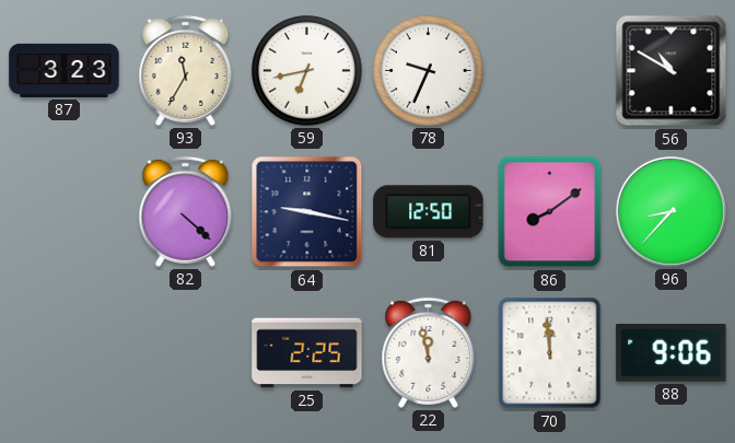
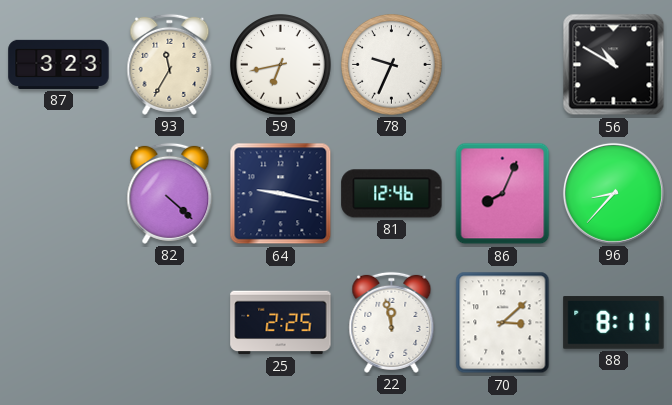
81: 12:50 -> 12:46
86: 8:09 -> 8:04
70: 11:59 -> 3:08
88: 9:06 -> 8:11
